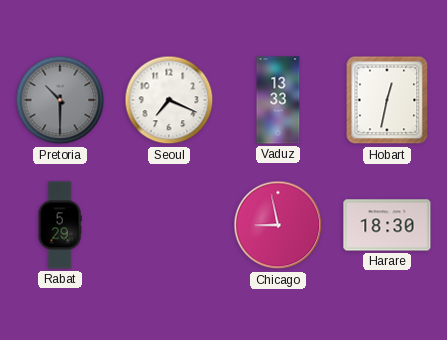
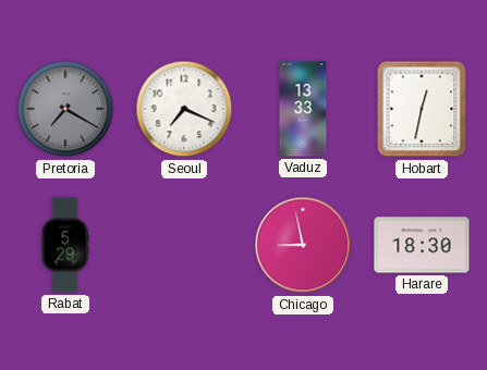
Pretoria: 10:30 -> 7:20
